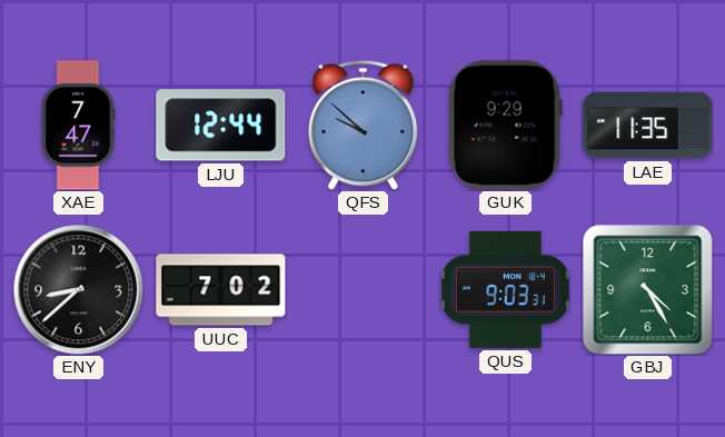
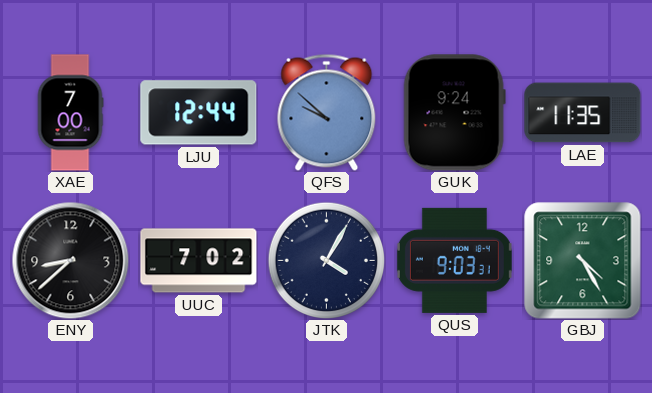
XAE: 7:47 -> 7:00
GUK: 9:29 -> 9:24
JTK: none -> 4:05
